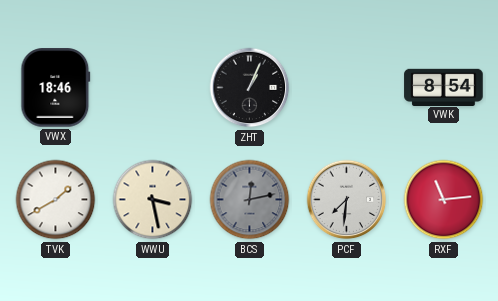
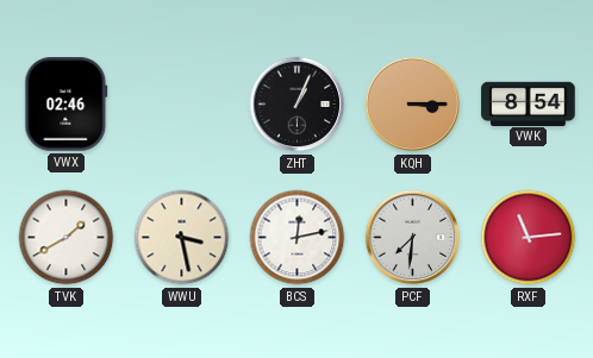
VWX: 18:46 -> 02:46
KQH: none -> 3:15
BCS dial: grey -> white
